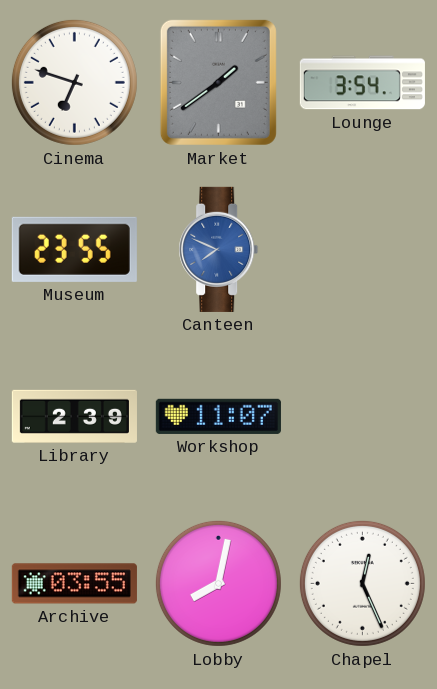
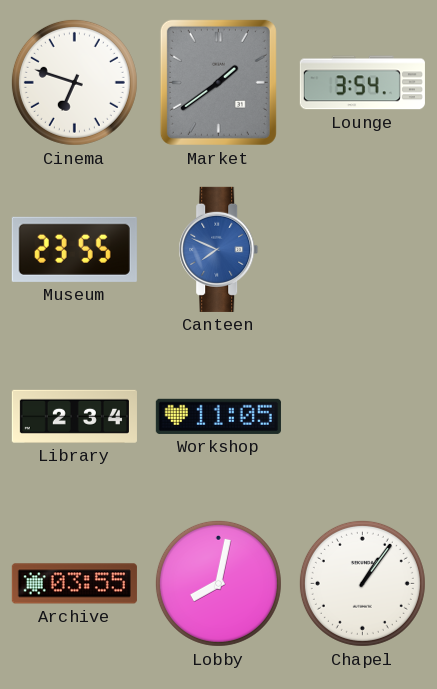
Library: 2:39 -> 2:34
Workshop: 11:07 -> 11:05
Chapel: 12:26 -> 1:06
